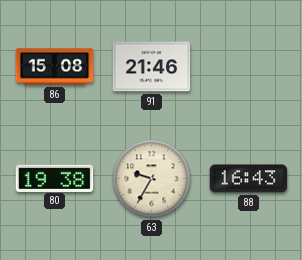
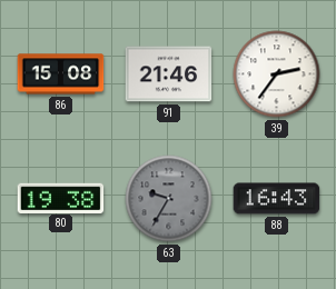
39: none -> 2:36
63 dial: cream -> grey
